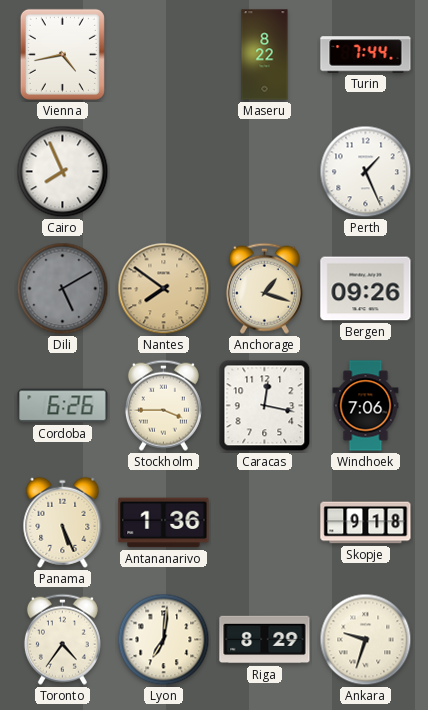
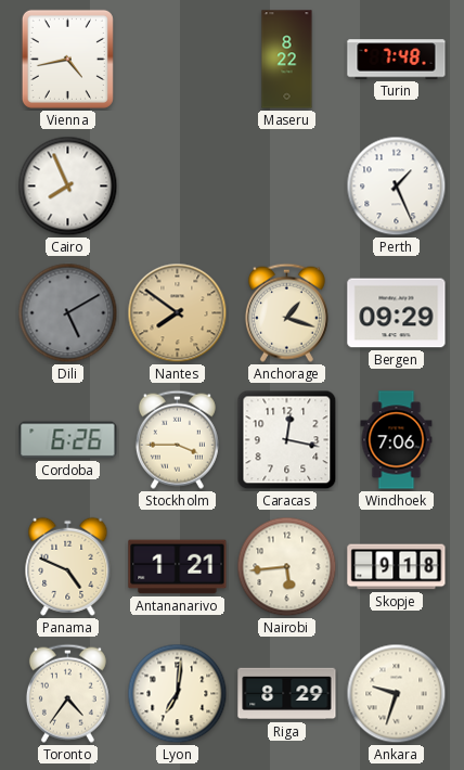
Turin: 7:44 -> 7:48
Bergen: 09:26 -> 09:29
Panama: 5:26 -> 4:49
Antananarivo: 1:36 -> 1:21
Nairobi: none -> 5:44
